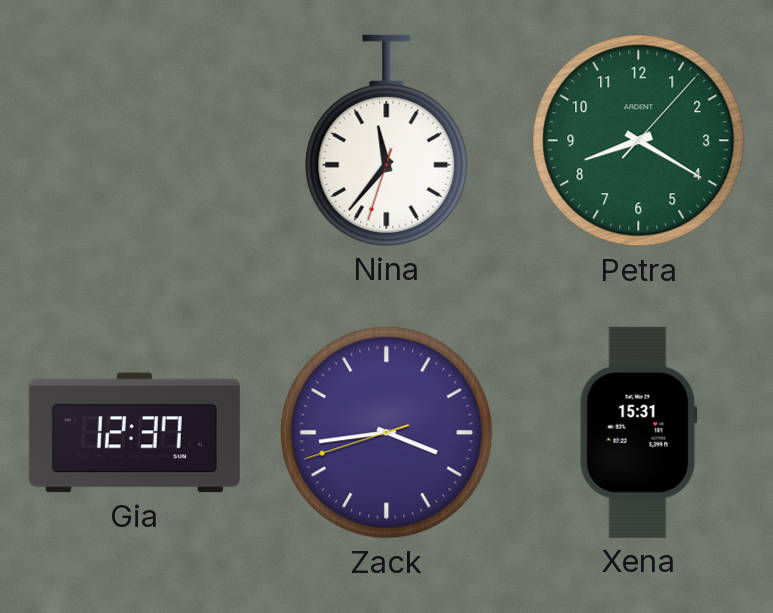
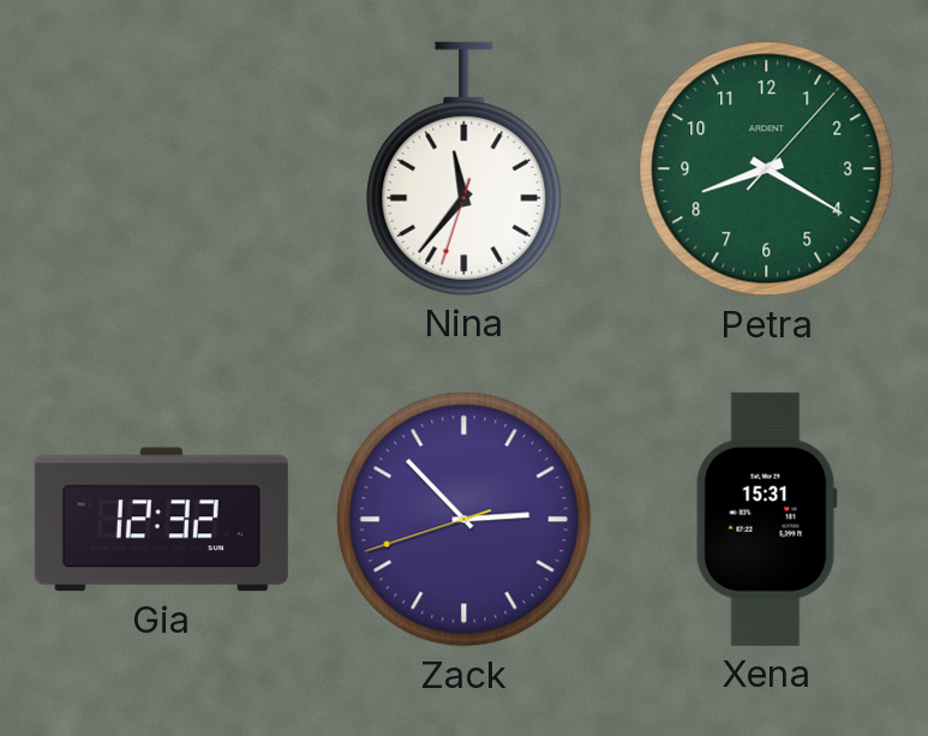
Gia: 12:37 -> 12:32
Zack: 3:43 -> 2:52
